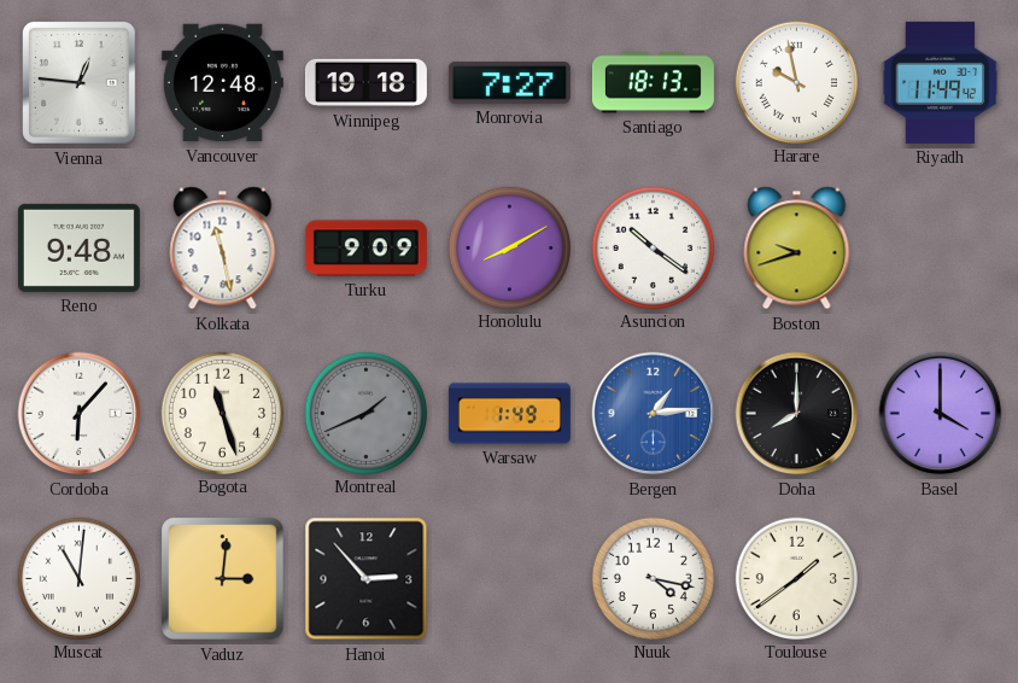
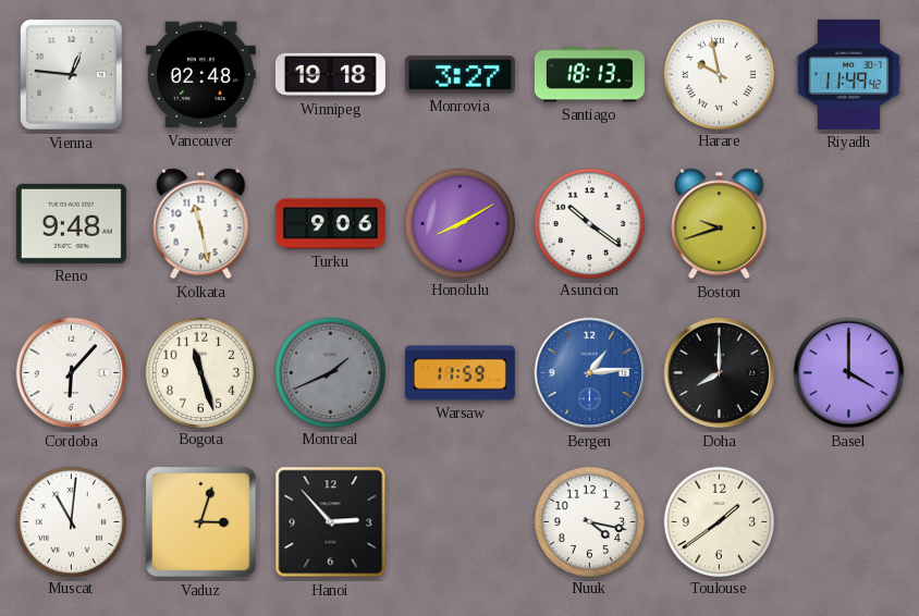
Vancouver: 12:48 -> 02:48
Monrovia: 7:27 -> 3:27
Turku: 9:09 -> 9:06
Warsaw: 1:49 -> 11:59
Vaduz: 3:01 -> 3:03
